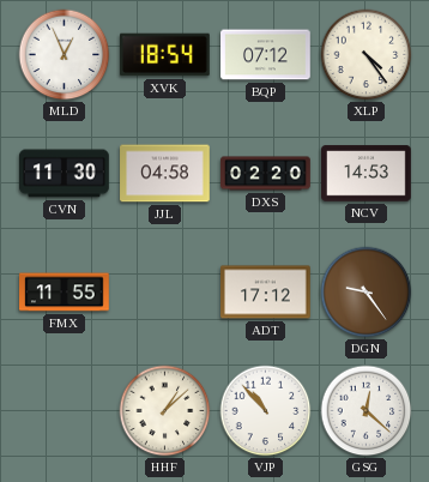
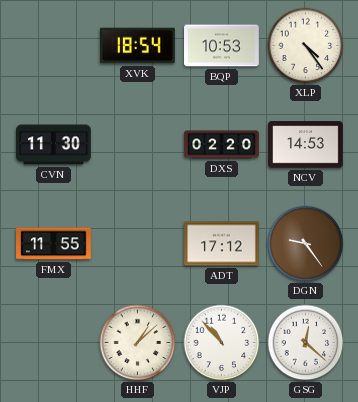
MLD: 12:56 -> none
BQP: 07:12 -> 10:53
JJL: 04:58 -> none
